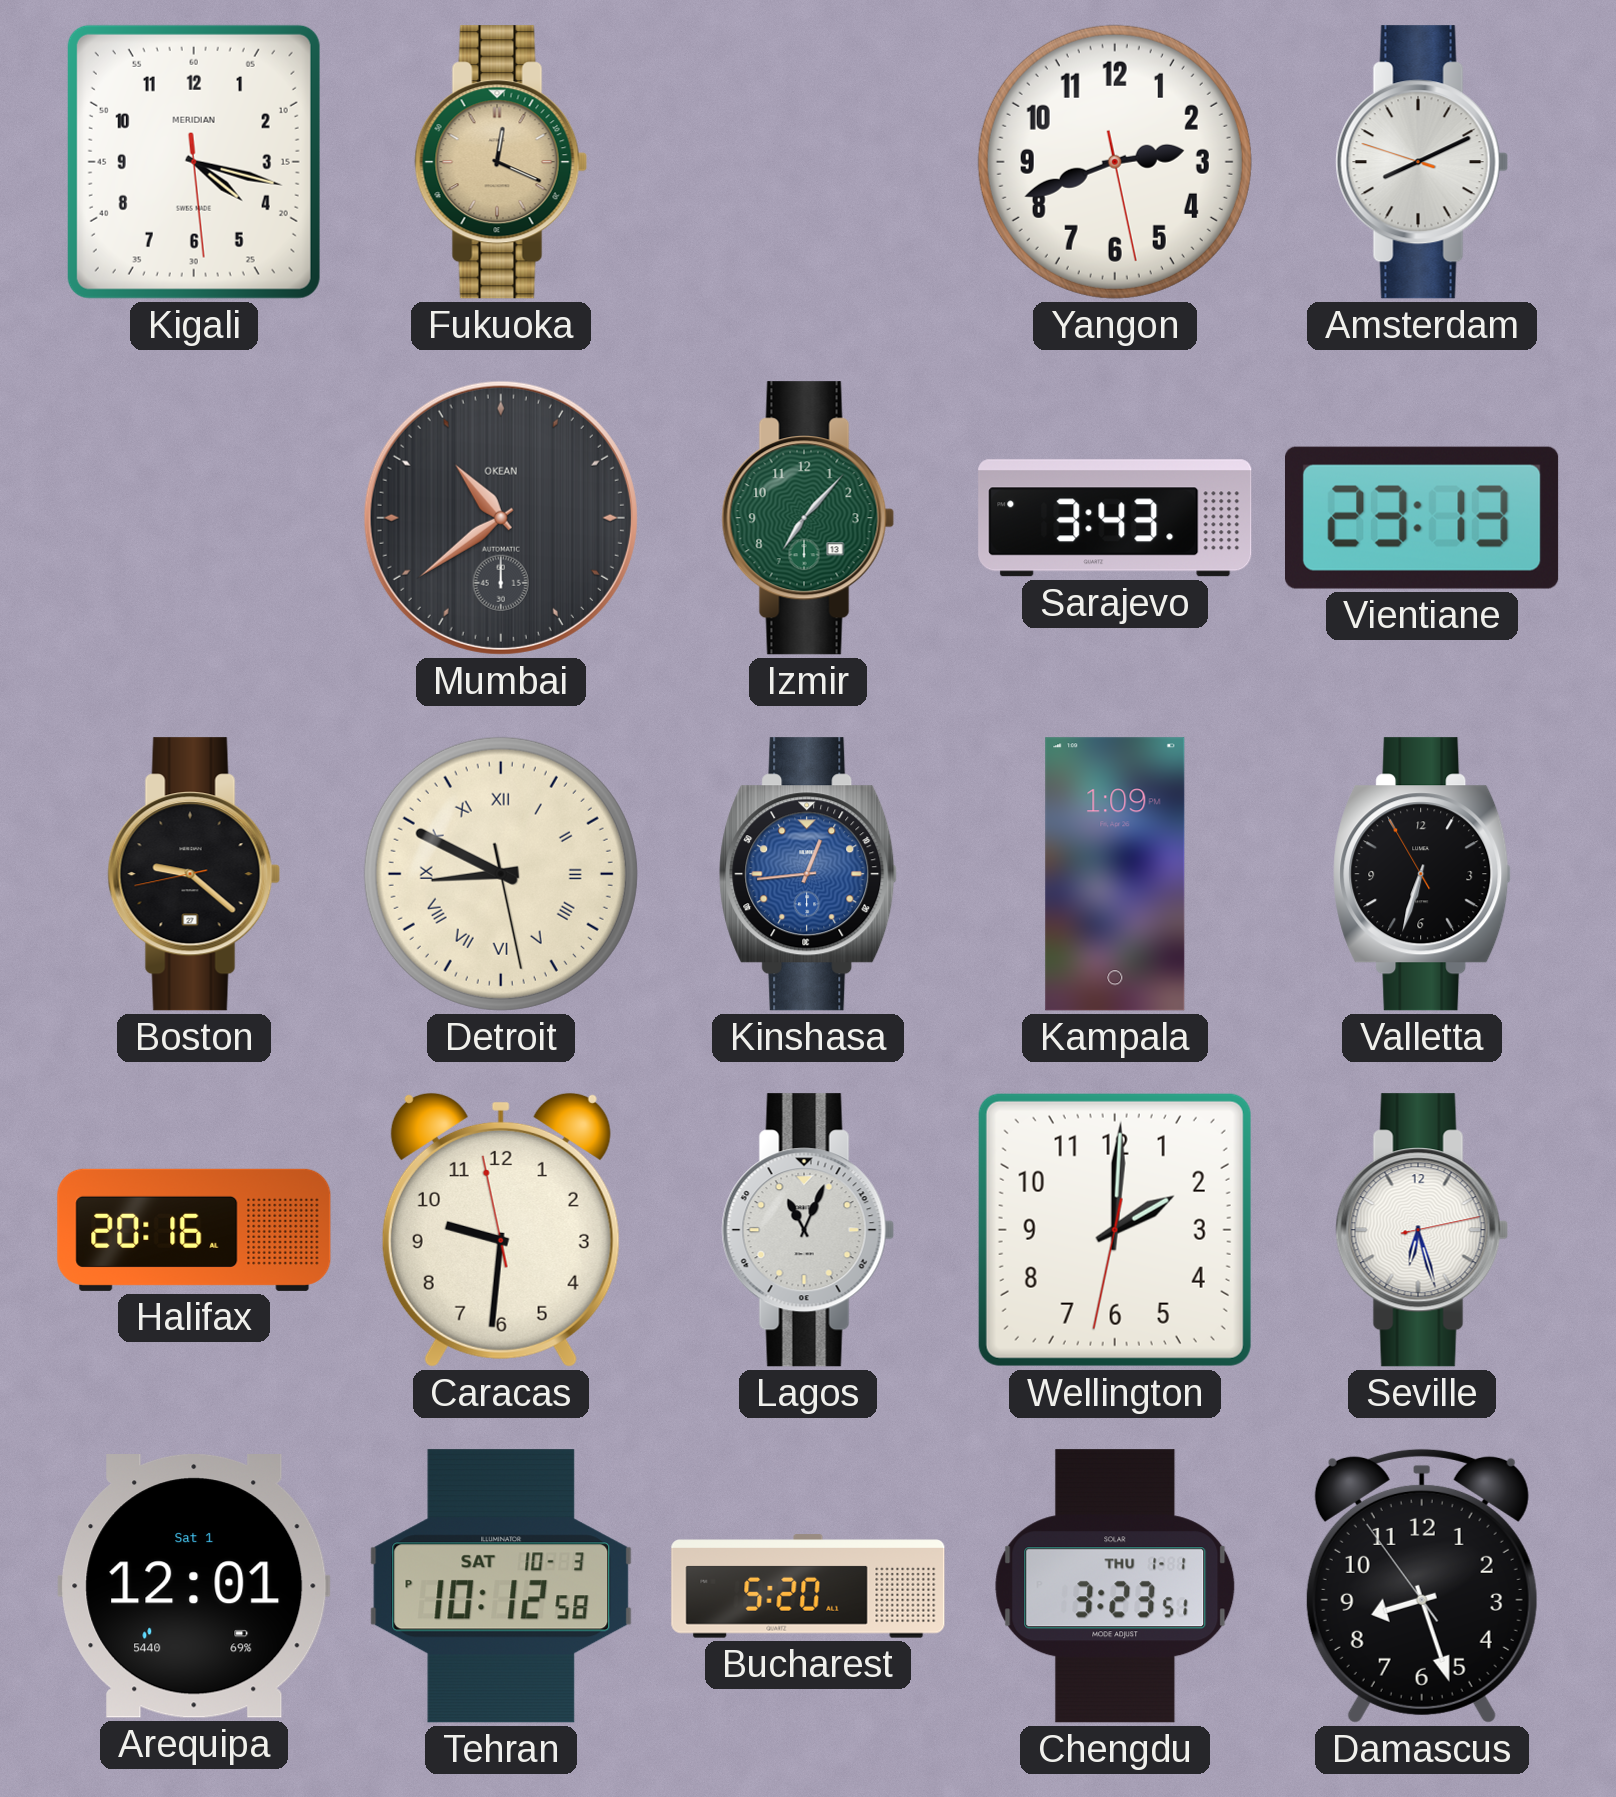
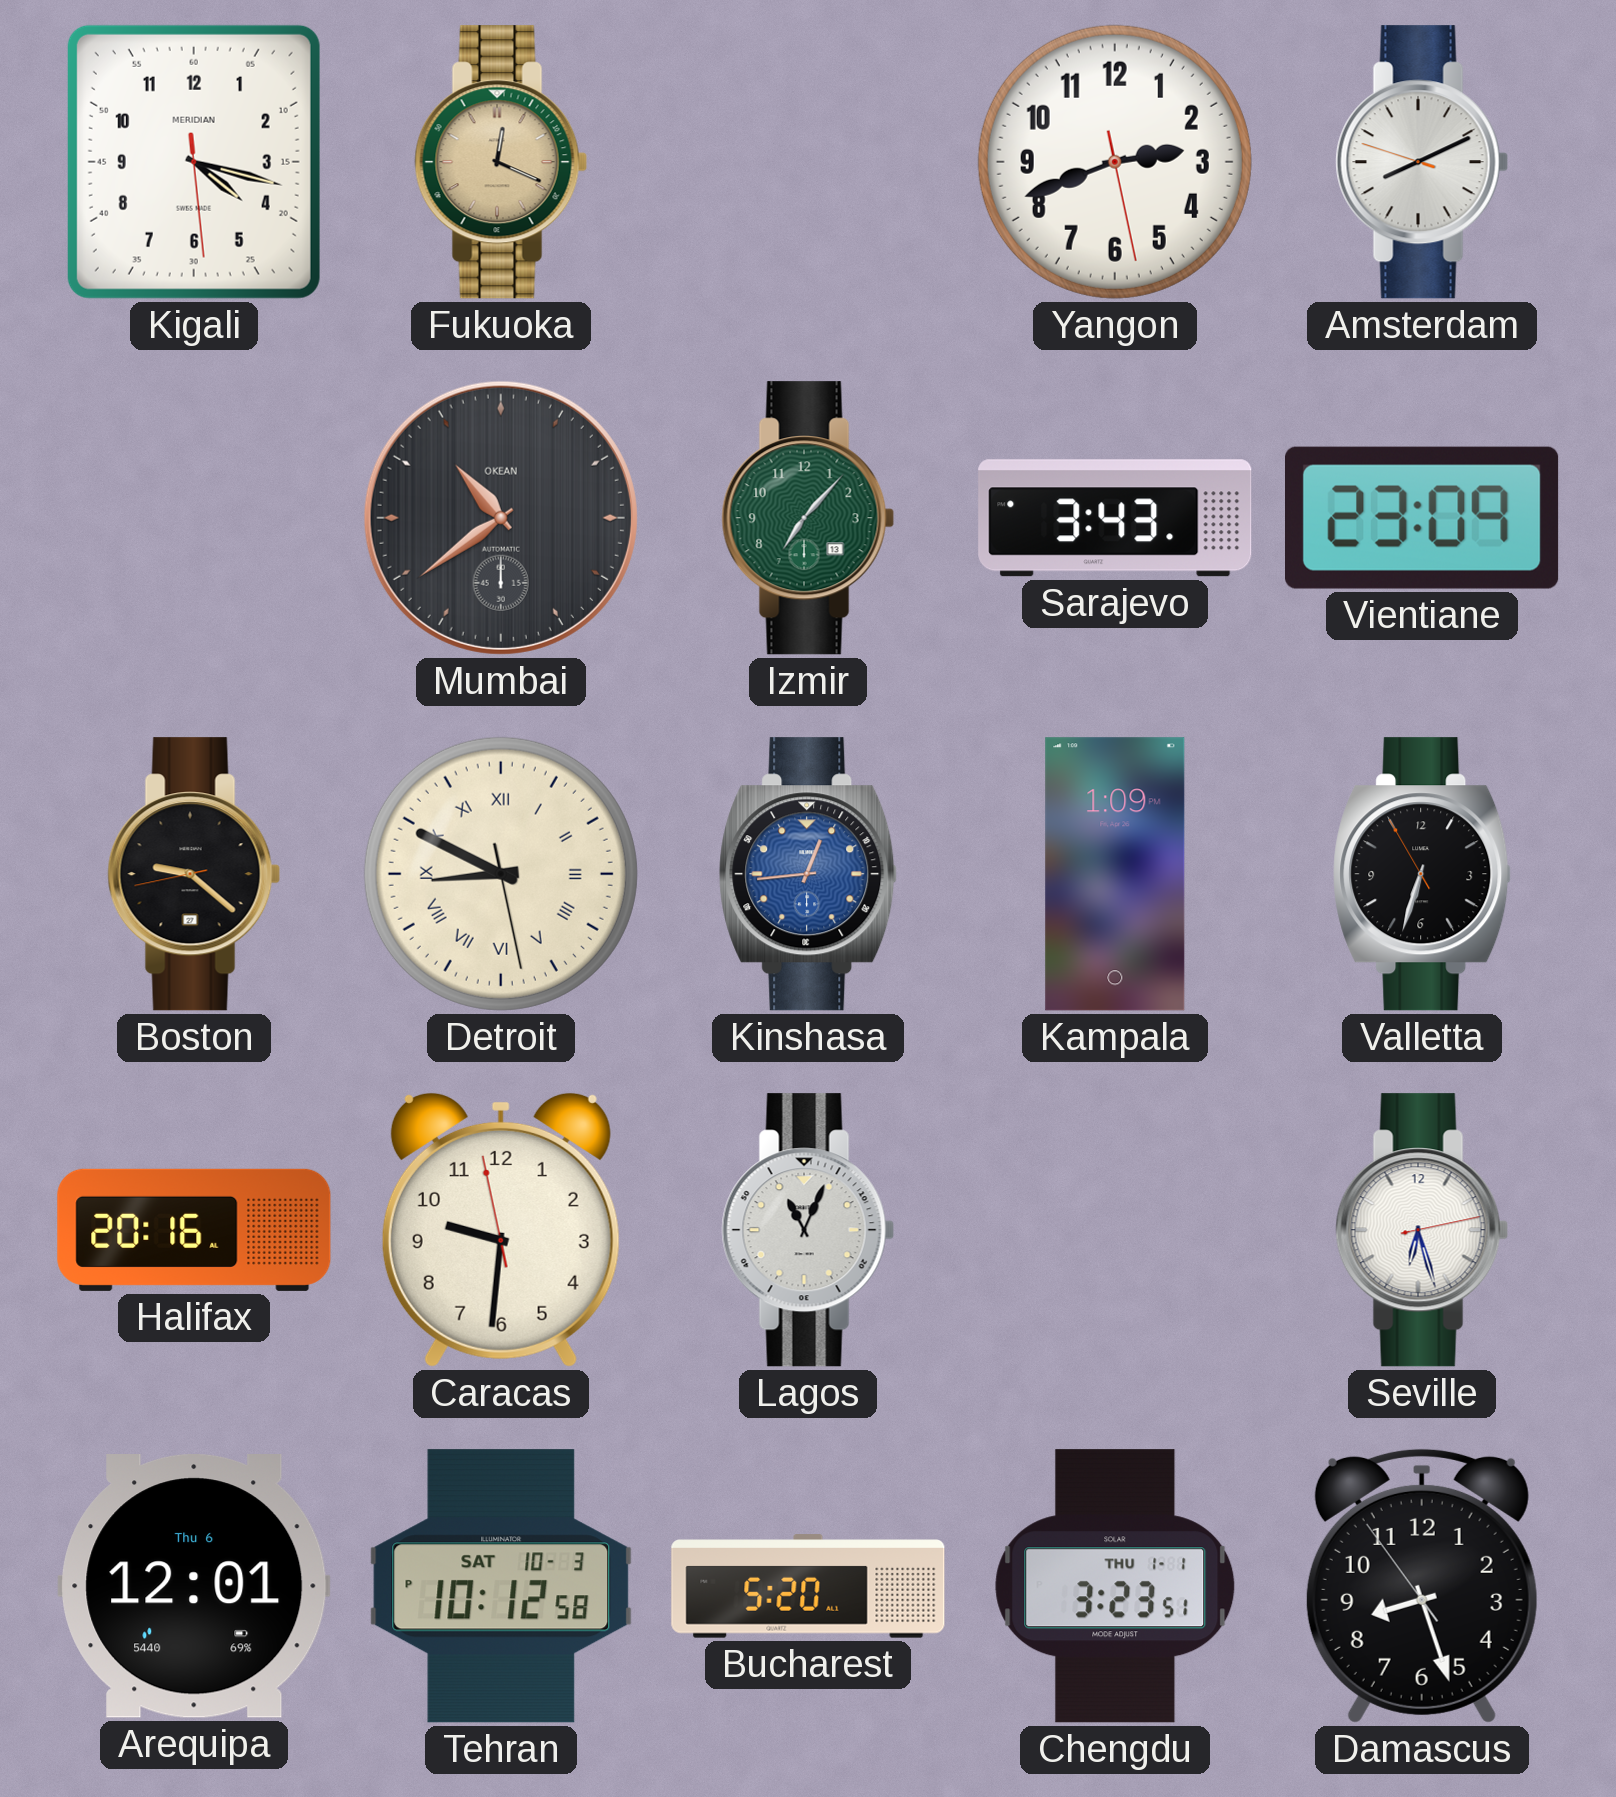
Vientiane: 23:13 -> 23:09
Wellington: 2:00 -> none
Arequipa date: Sat 1 -> Thu 6
